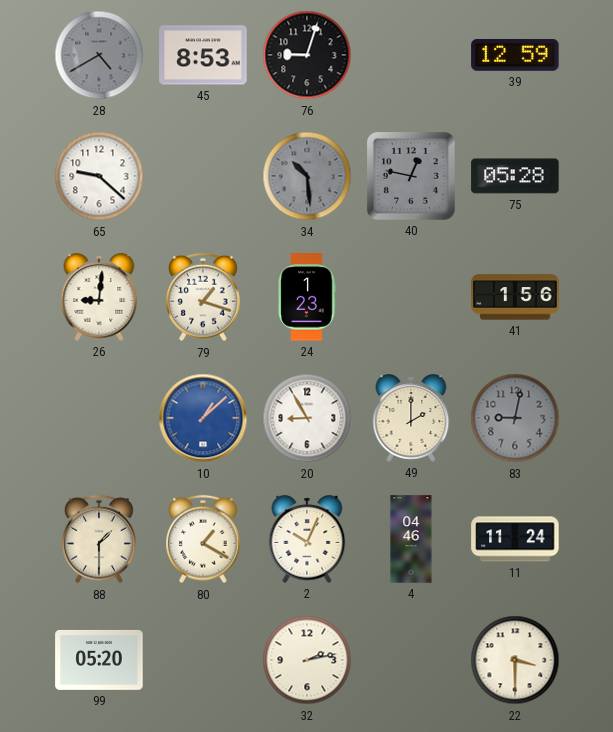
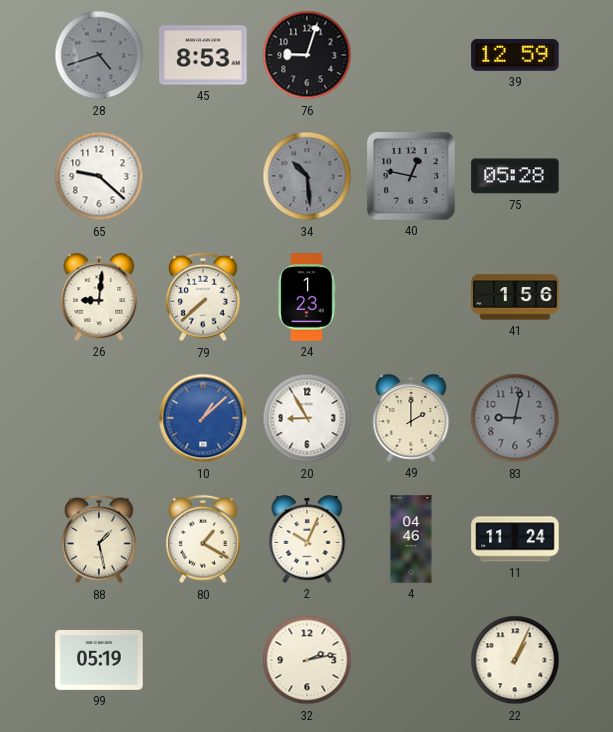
28: 4:40 -> 4:42
79: 1:18 -> 7:38
88: 1:30 -> 1:28
99: 05:20 -> 05:19
22: 3:30 -> 1:04
